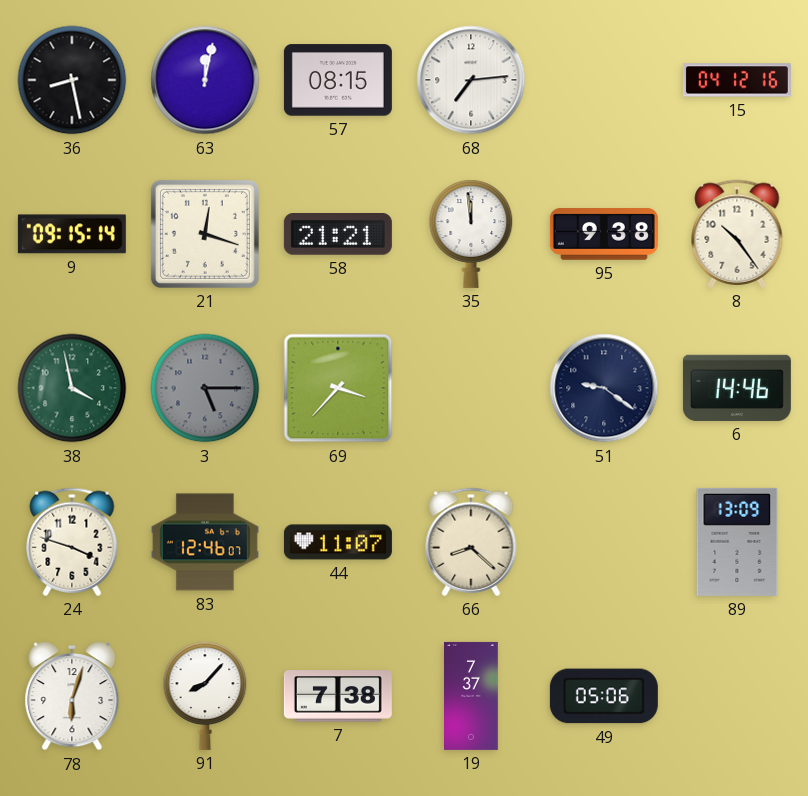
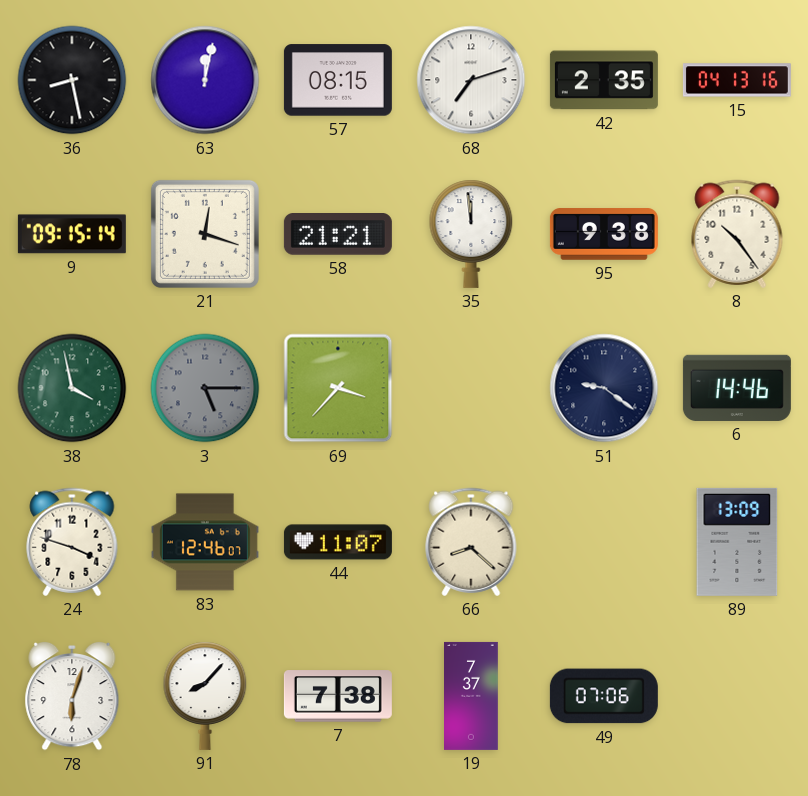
68: 7:14 -> 7:12
42: none -> 2:35
15: 04:12 -> 04:13
49: 05:06 -> 07:06
